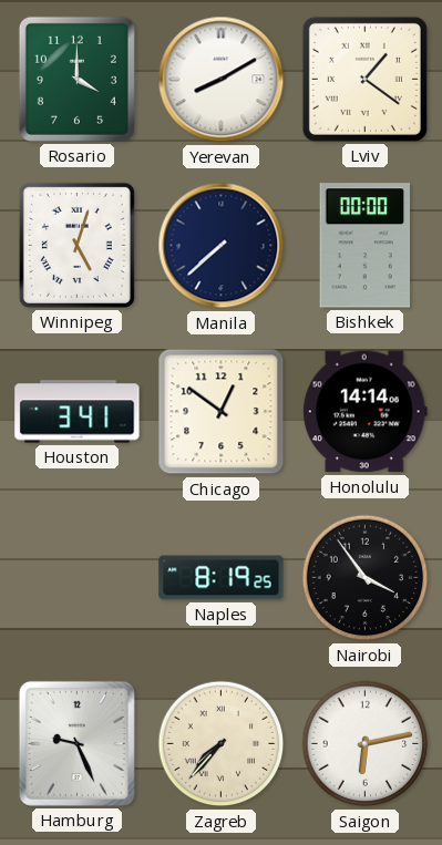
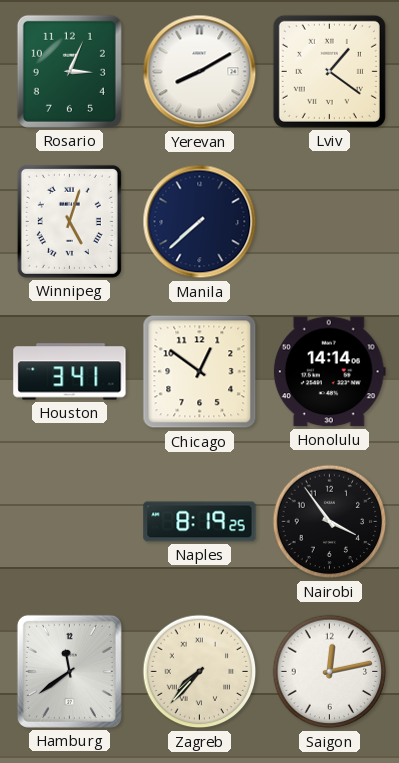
Rosario: 4:00 -> 3:04
Bishkek: 00:00 -> none
Hamburg: 9:26 -> 11:39
Saigon: 6:13 -> 12:13
